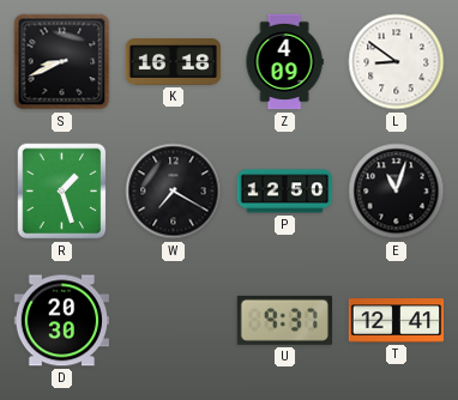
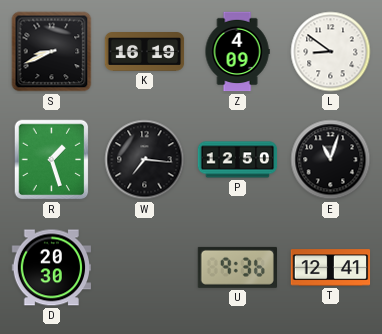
K: 16:18 -> 16:19
W: 7:20 -> 7:16
U: 9:37 -> 9:36
